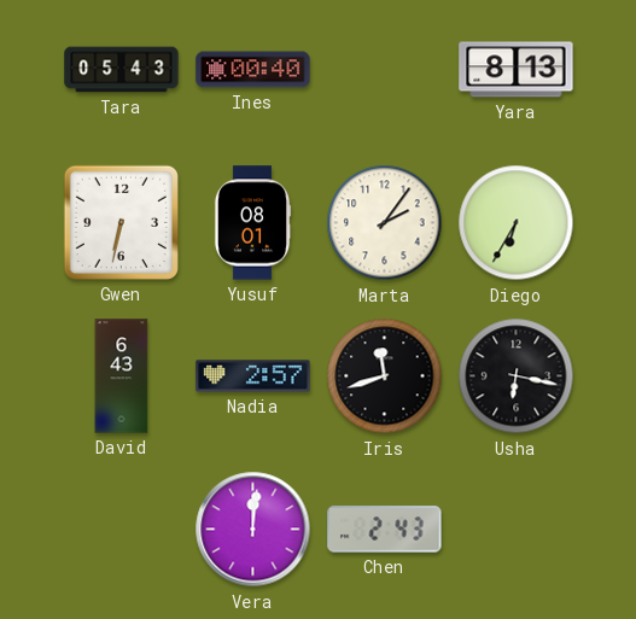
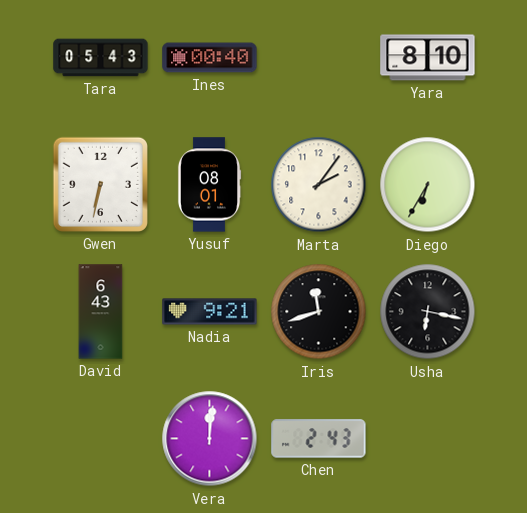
Yara: 8:13 -> 8:10
Nadia: 2:57 -> 9:21
